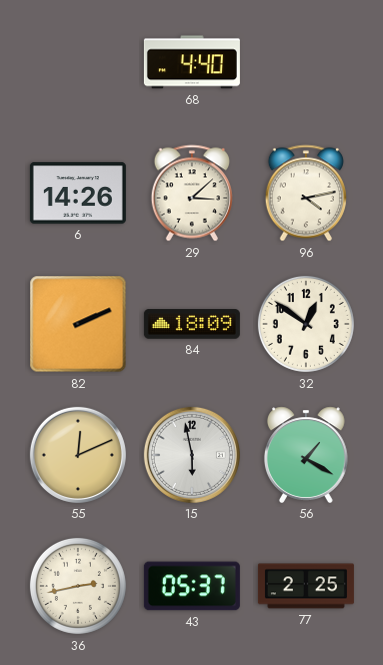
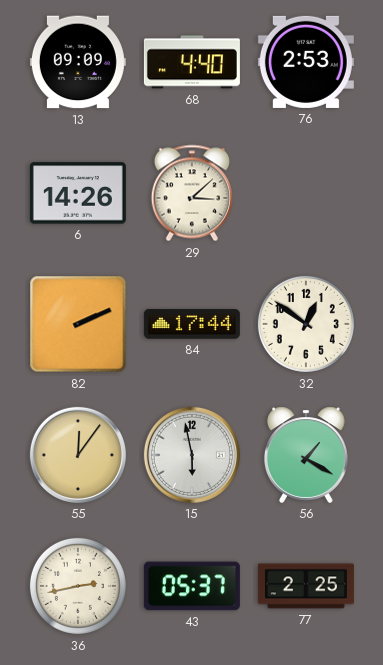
13: none -> 09:09
76: none -> 2:53
96: 4:13 -> none
84: 18:09 -> 17:44
55: 12:11 -> 12:06
